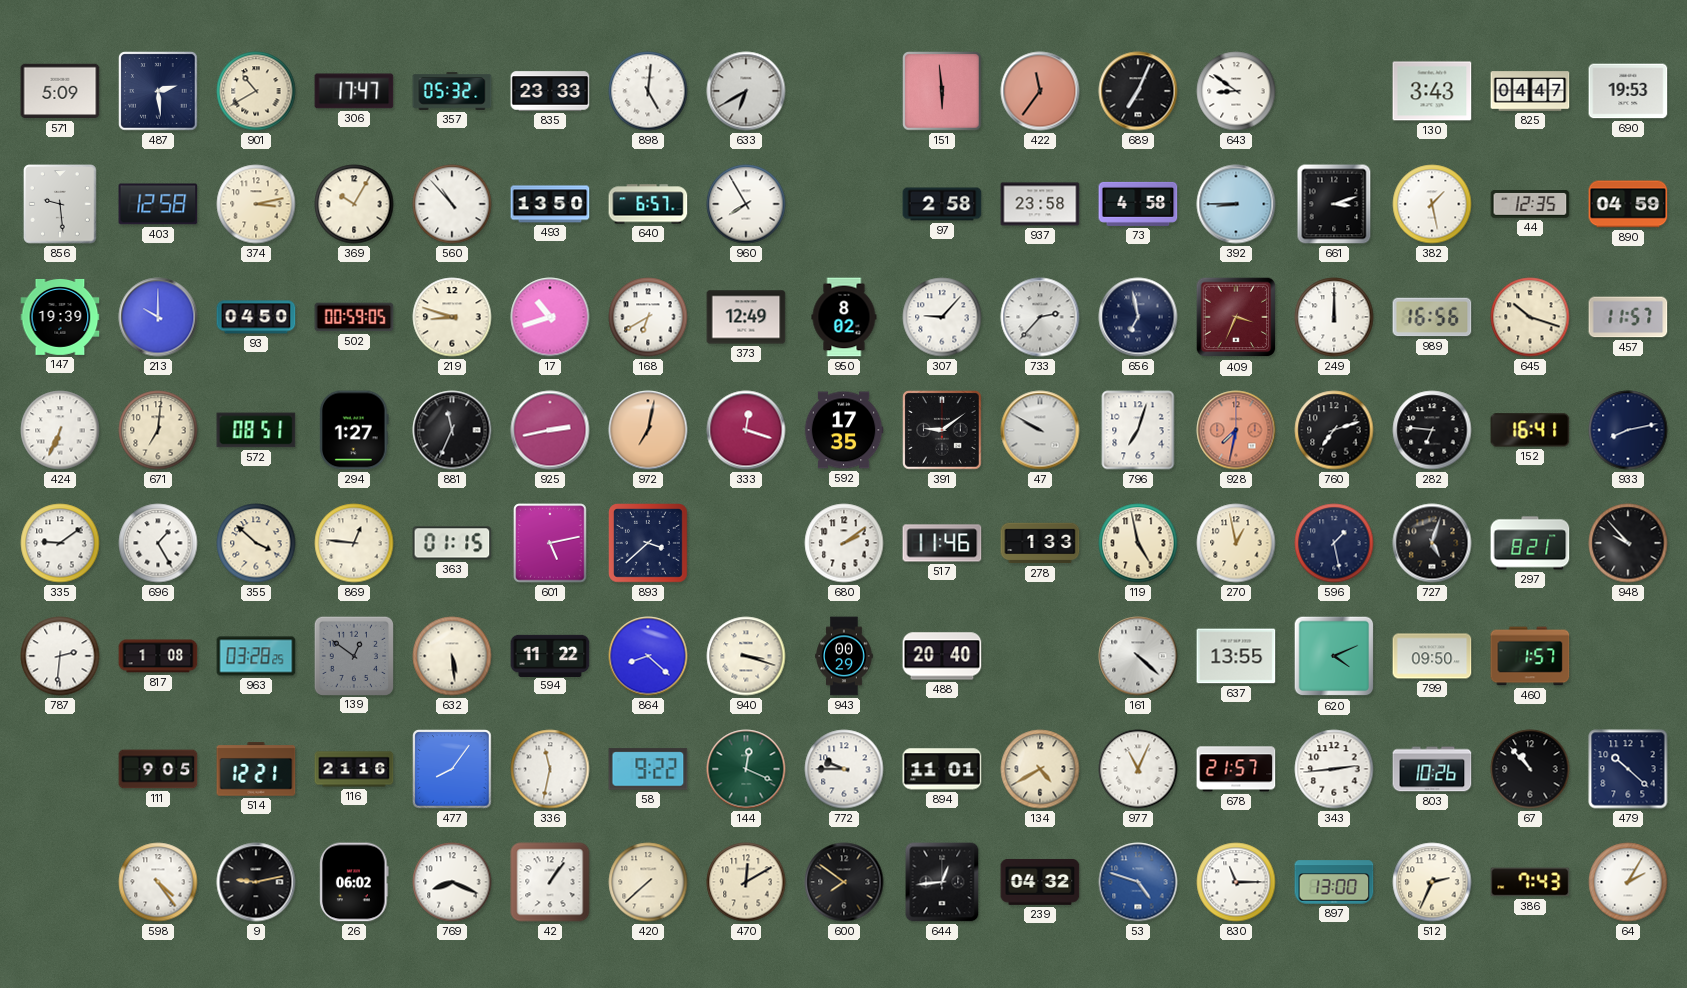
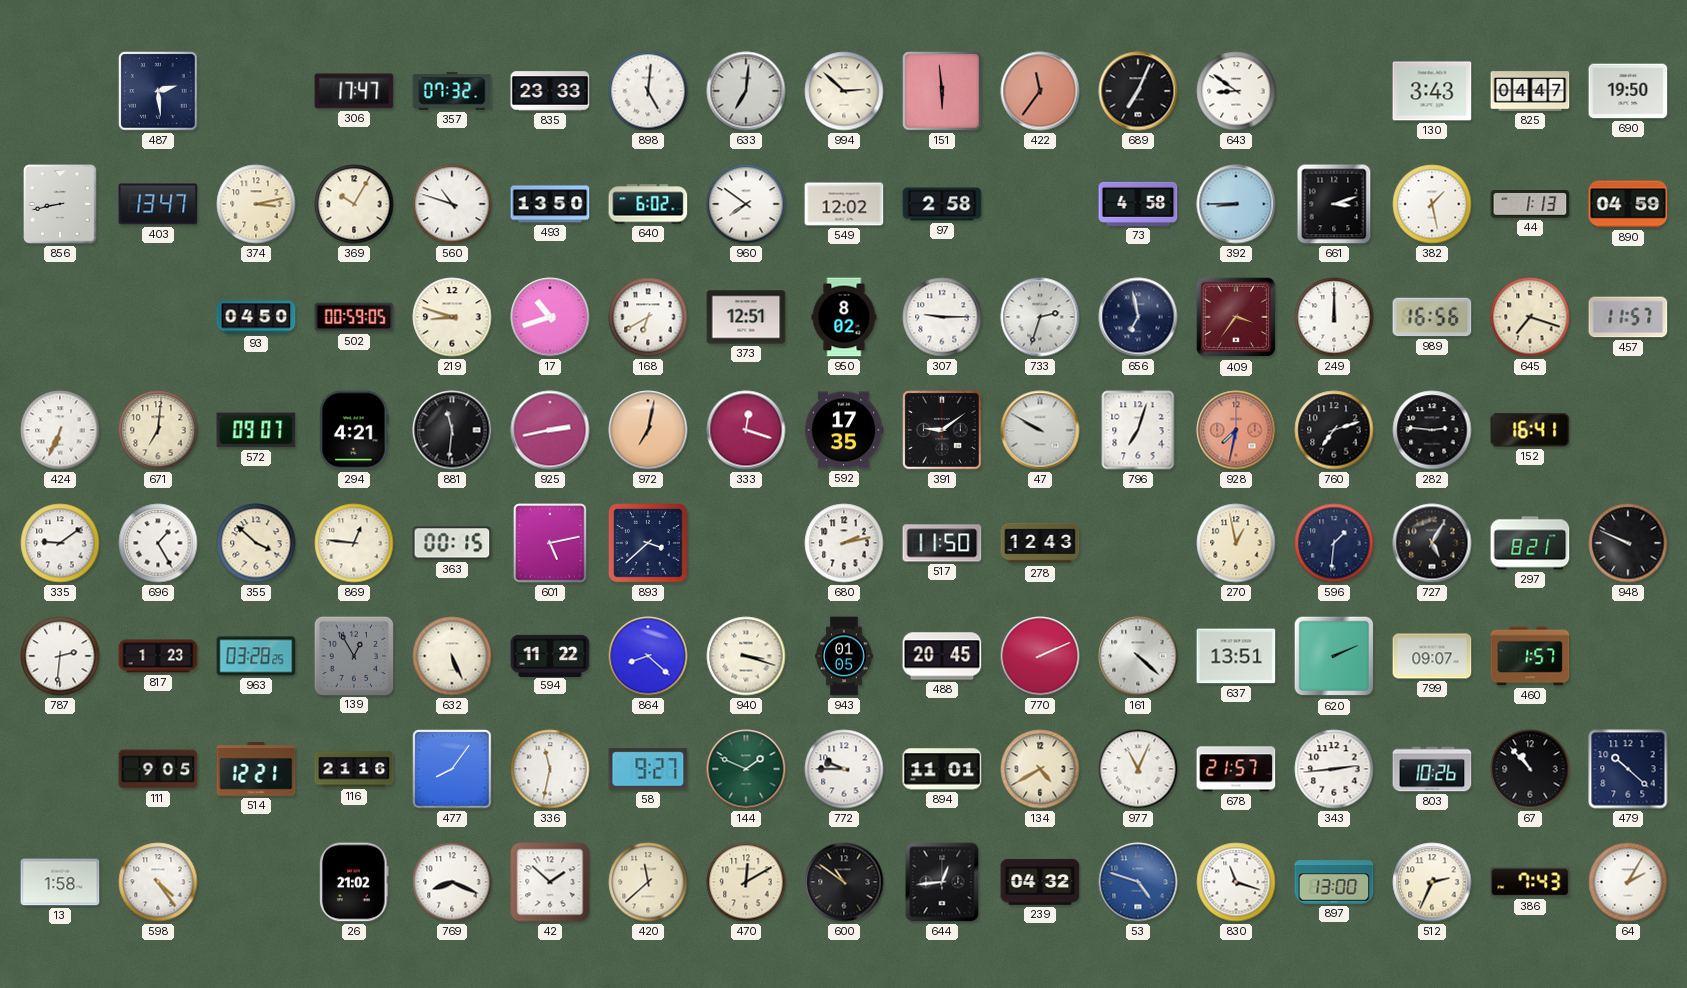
571: 5:09 -> none
901: 10:40 -> none
357: 05:32 -> 07:32
633: 6:40 -> 7:01
994: none -> 2:52
690: 19:53 -> 19:50
856: 9:29 -> 8:43
403: 12:58 -> 13:47
560: 10:53 -> 10:48
640: 6:57 -> 6:02
960: 7:55 -> 7:51
549: none -> 12:02
937: 23:58 -> none
44: 12:35 -> 1:13
147: 19:39 -> none
213: 10:00 -> none
373: 12:49 -> 12:51
307: 9:07 -> 9:15
733: 2:37 -> 2:33
409: 3:34 -> 3:36
645: 10:18 -> 7:18
572: 08:51 -> 09:07
294: 1:27 -> 4:21
881: 11:34 -> 11:31
282: 6:46 -> 2:46
933: 8:13 -> none
363: 01:15 -> 00:15
680: 2:09 -> 2:13
517: 11:46 -> 11:50
278: 1:33 -> 12:43
119: 4:58 -> none
596: 1:28 -> 1:31
727: 5:03 -> 5:05
948: 9:53 -> 9:49
817: 1:08 -> 1:23
139: 12:51 -> 12:55
632: 5:29 -> 5:26
943: 00:29 -> 01:05
488: 20:40 -> 20:45
770: none -> 2:11
637: 13:55 -> 13:51
620: 4:11 -> 2:11
799: 09:50 -> 09:07
58: 9:22 -> 9:27
144: 12:19 -> 1:49
13: none -> 1:58
9: 9:13 -> none
26: 06:02 -> 21:02
42: 1:06 -> 1:52
420: 7:38 -> 11:38
600: 7:51 -> 10:51
830: 11:15 -> 11:18
